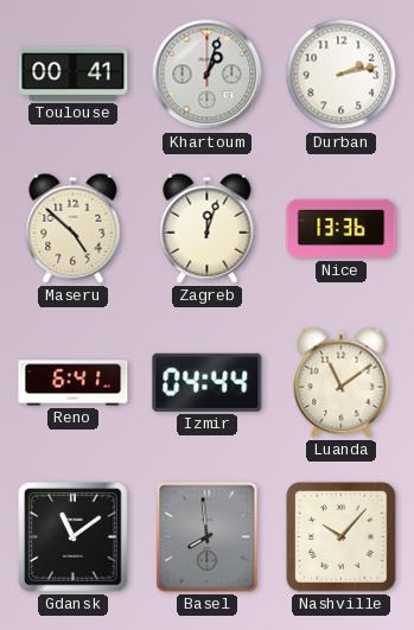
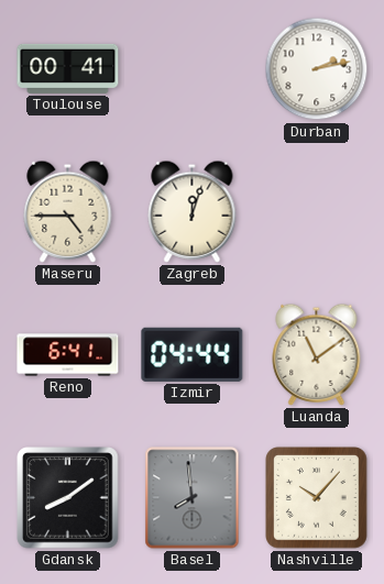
Khartoum: 1:03 -> none
Maseru: 4:52 -> 4:45
Nice: 13:36 -> none
Gdansk: 11:09 -> 8:09
